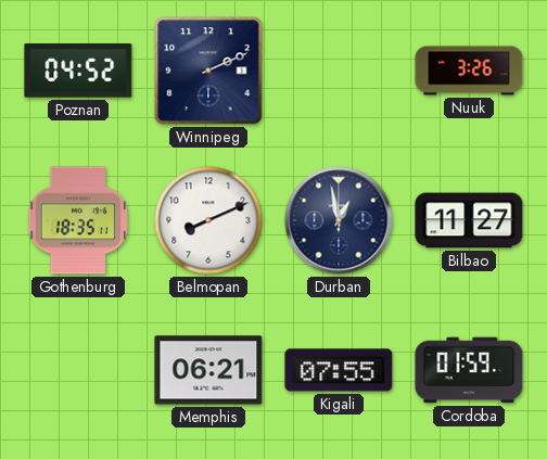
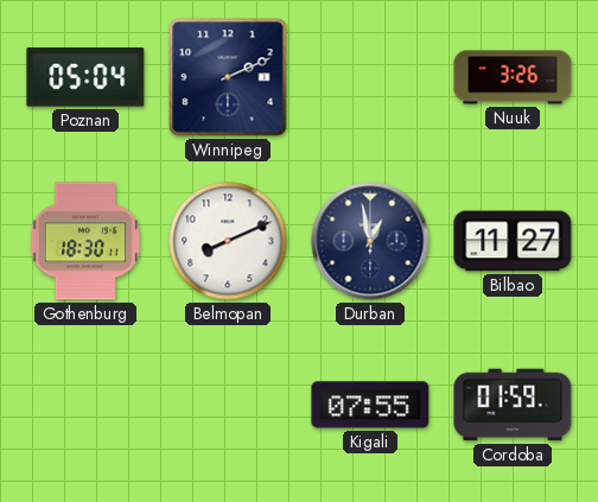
Poznan: 04:52 -> 05:04
Gothenburg: 18:35 -> 18:30
Memphis: 06:21 -> none
